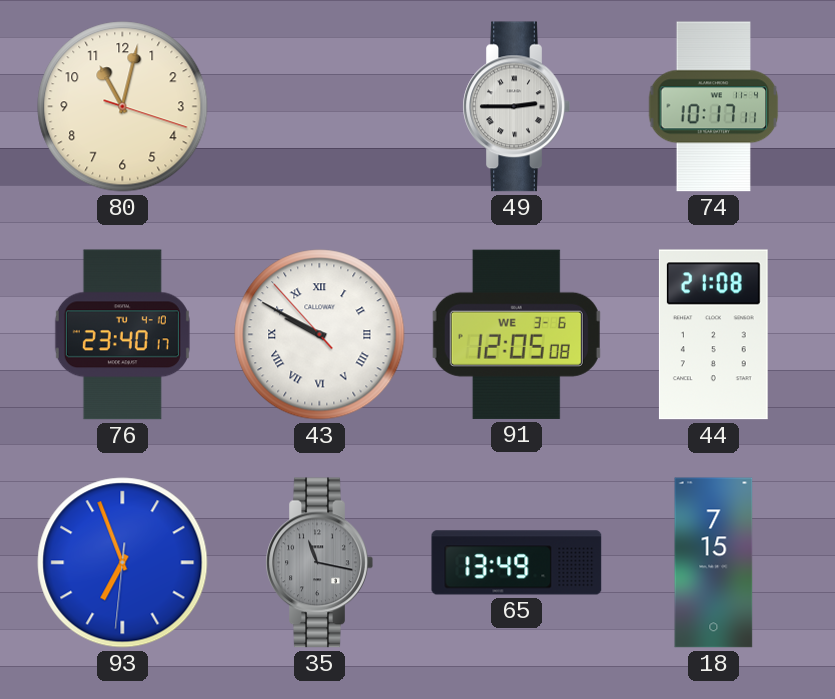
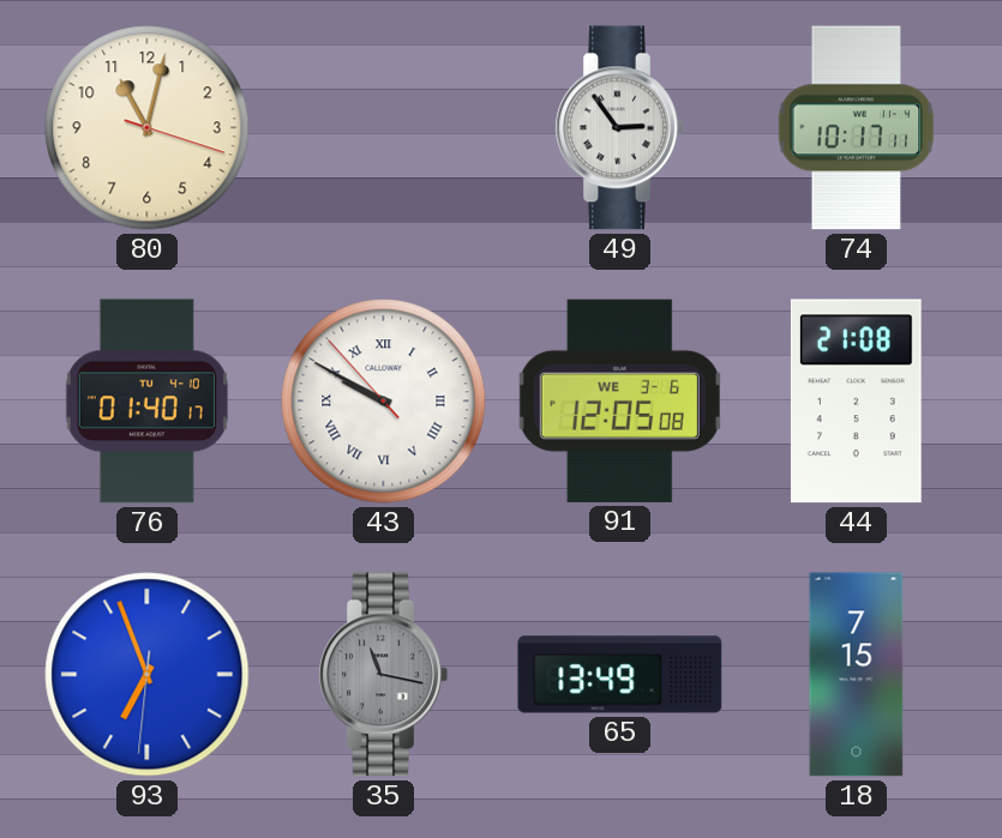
49: 2:45 -> 2:54
76: 23:40 -> 01:40
